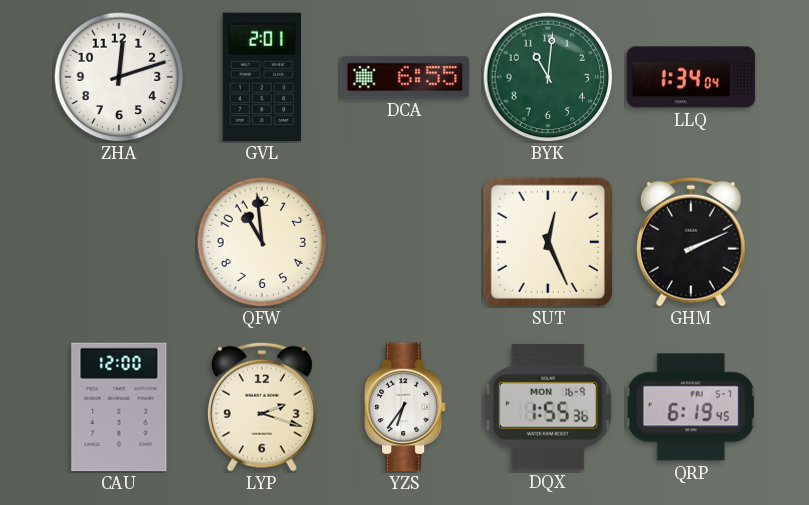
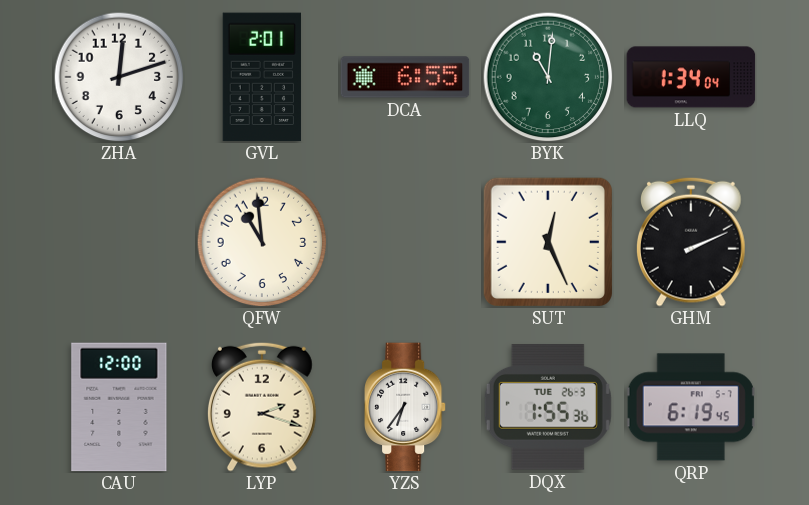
DQX date: MON 16-9 -> TUE 26-3
